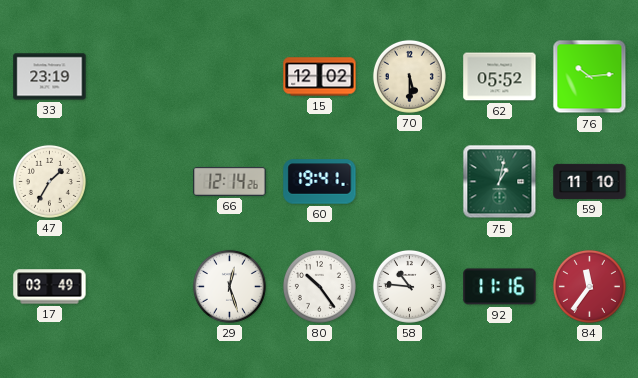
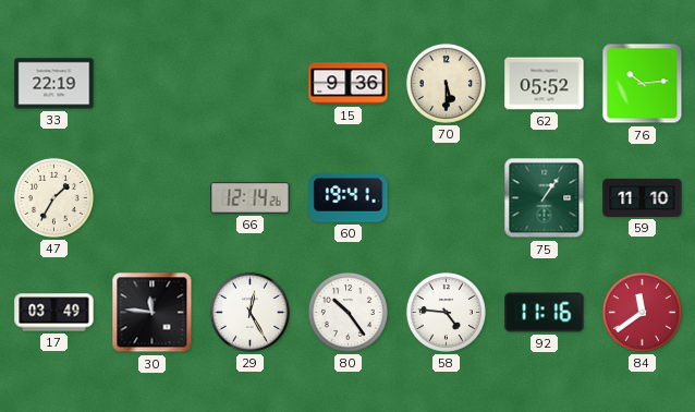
33: 23:19 -> 22:19
15: 12:02 -> 9:36
75: 1:02 -> 1:06
30: none -> 11:46
29: 12:27 -> 12:25
58: 10:46 -> 4:46
84: 11:36 -> 11:39
